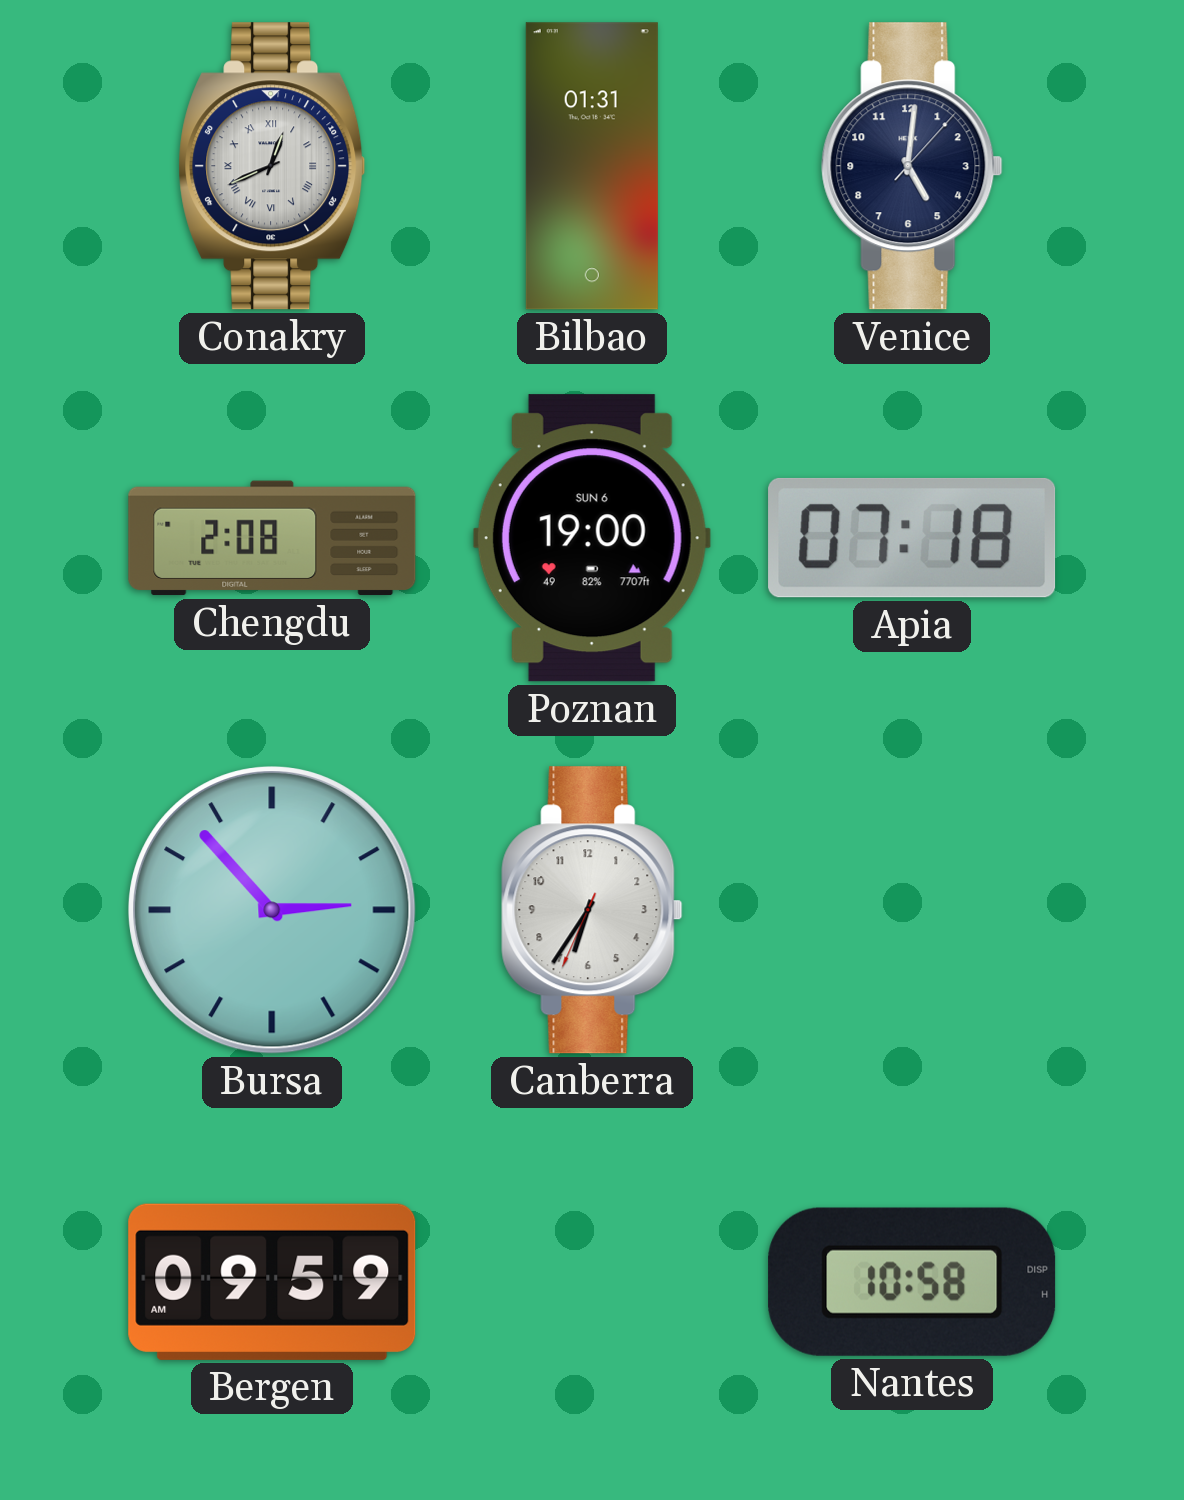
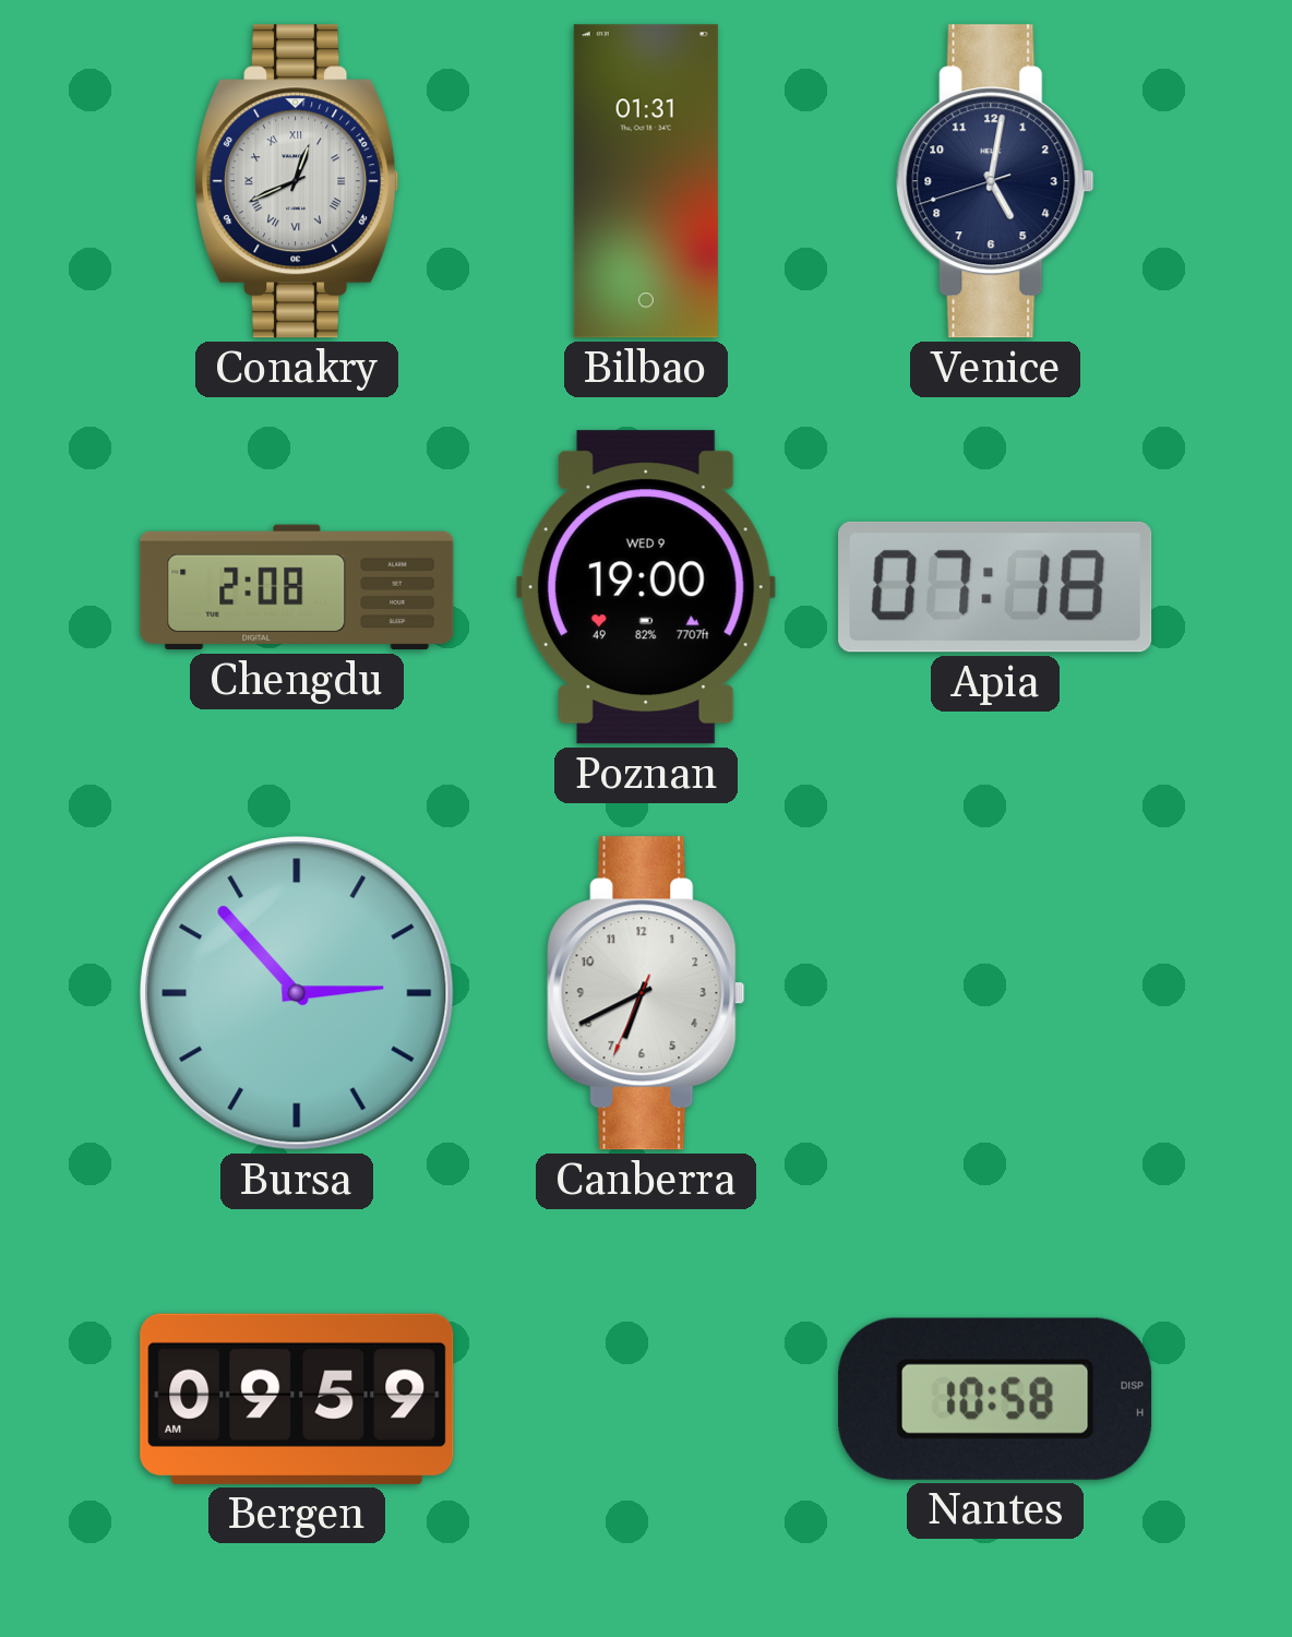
Venice: 5:01:07 -> 5:01:42
Poznan date: SUN 6 -> WED 9
Canberra: 6:35 -> 6:40
